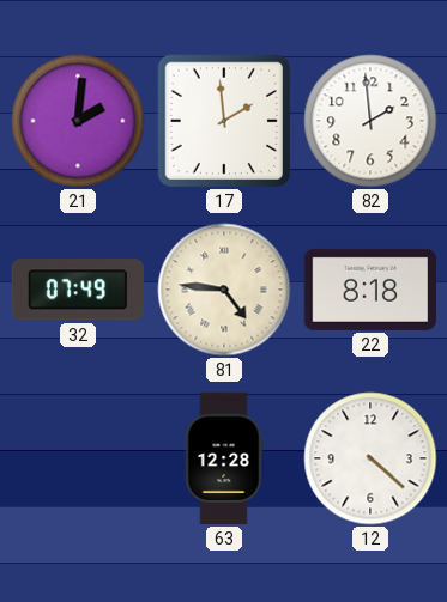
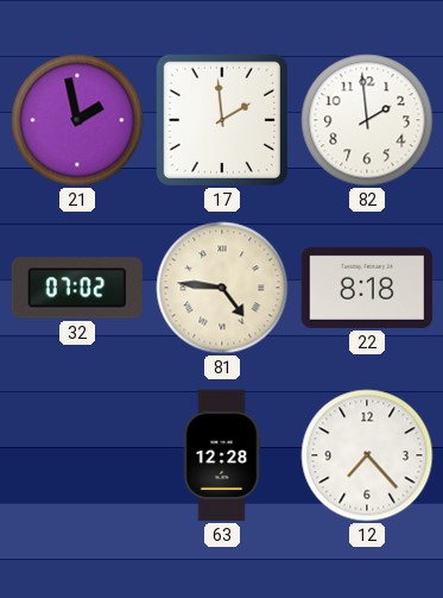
21: 2:01 -> 1:58
32: 07:49 -> 07:02
12: 4:22 -> 7:23
